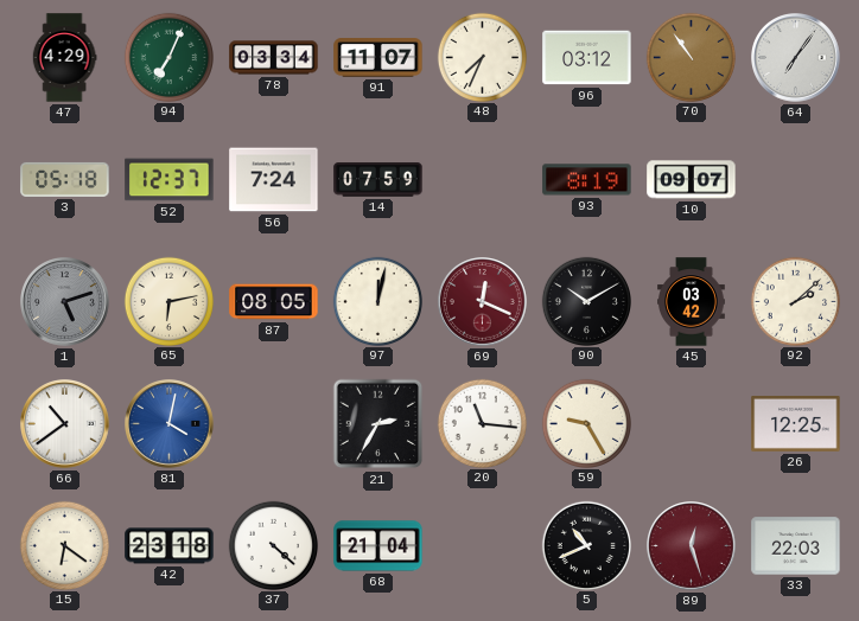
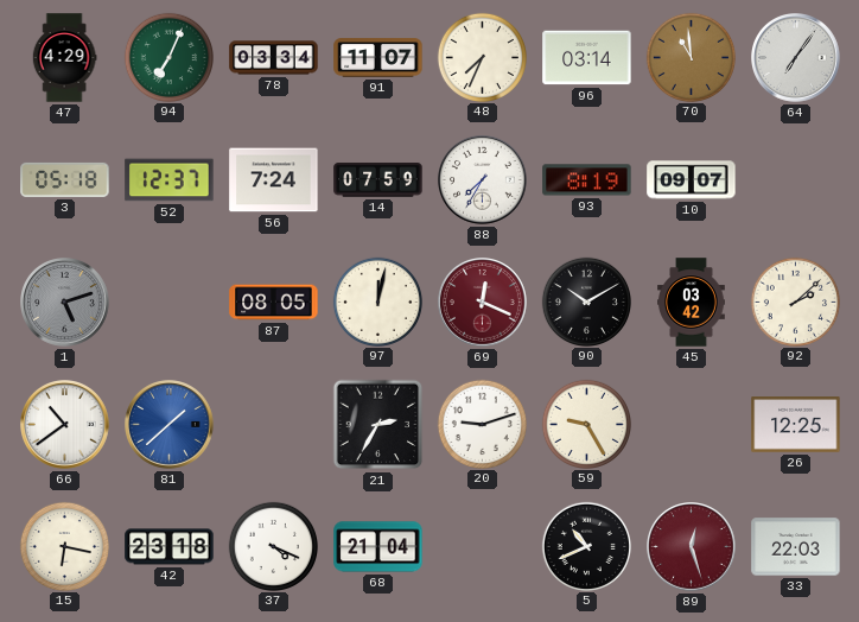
96: 03:12 -> 03:14
70: 10:54 -> 10:59
88: none -> 7:35
65: 6:13 -> none
81: 4:02 -> 1:38
20: 11:16 -> 9:12
15: 6:21 -> 6:17
37: 4:22 -> 4:19
